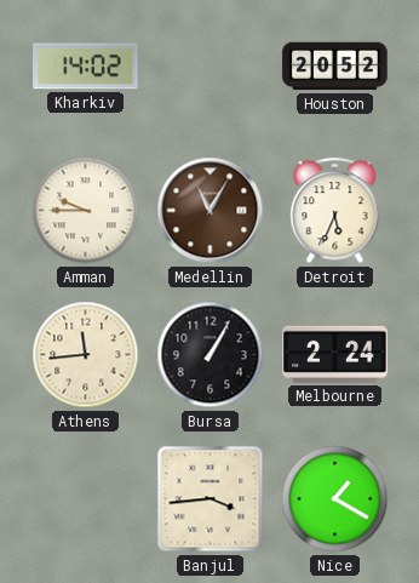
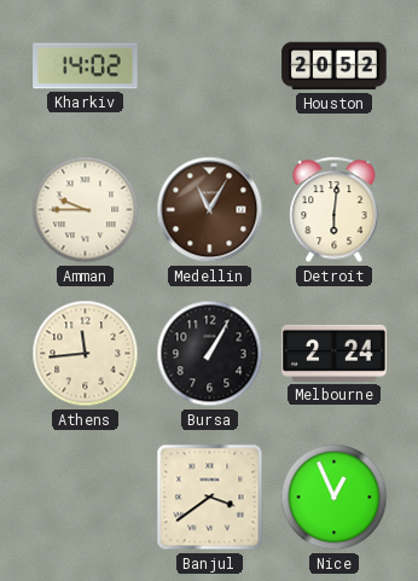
Detroit: 5:34 -> 6:01
Banjul: 3:44 -> 3:39
Nice: 1:20 -> 12:56
